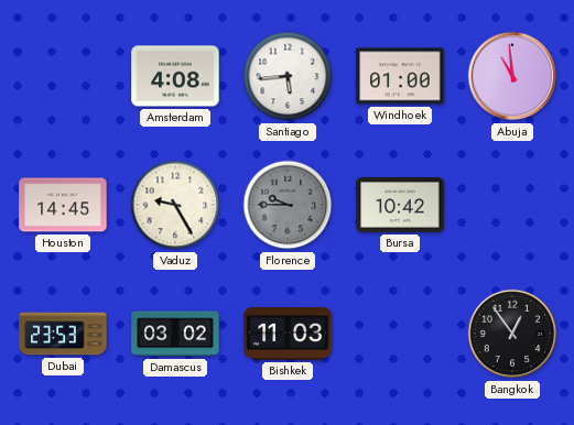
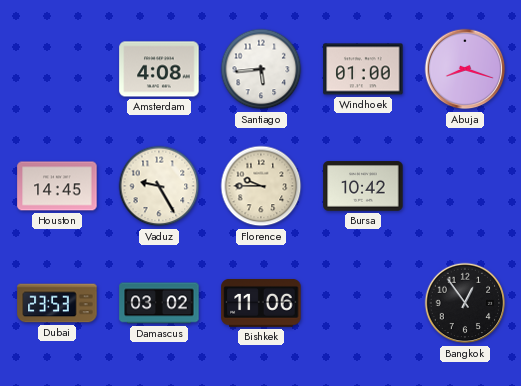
Abuja: 10:59 -> 8:18
Florence dial: grey -> cream
Bishkek: 11:03 -> 11:06
